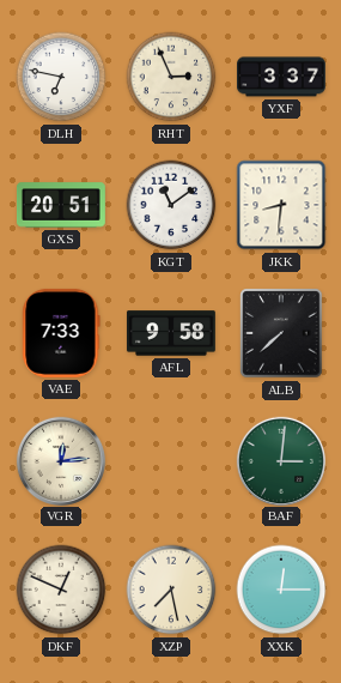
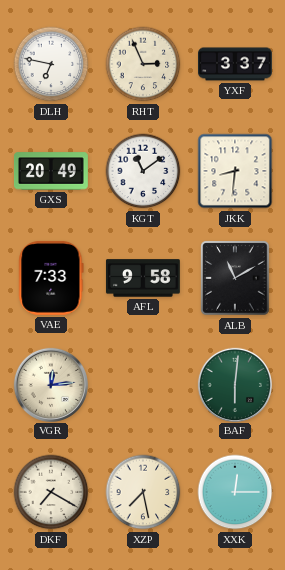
GXS: 20:51 -> 20:49
ALB: 7:38 -> 11:10
BAF: 3:01 -> 6:01
DKF: 12:49 -> 7:20
